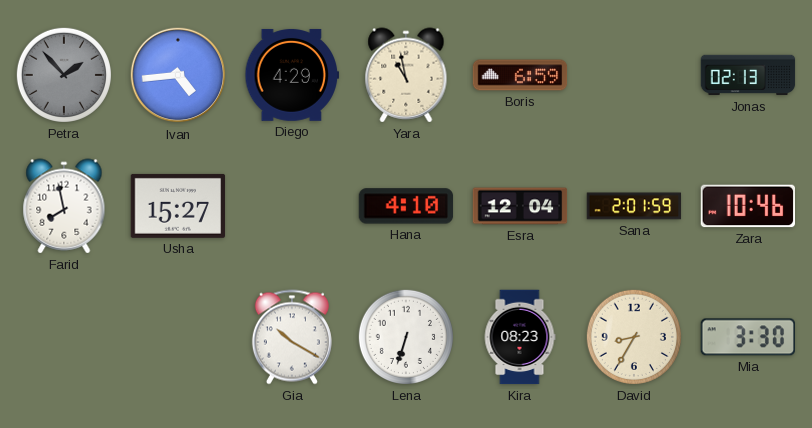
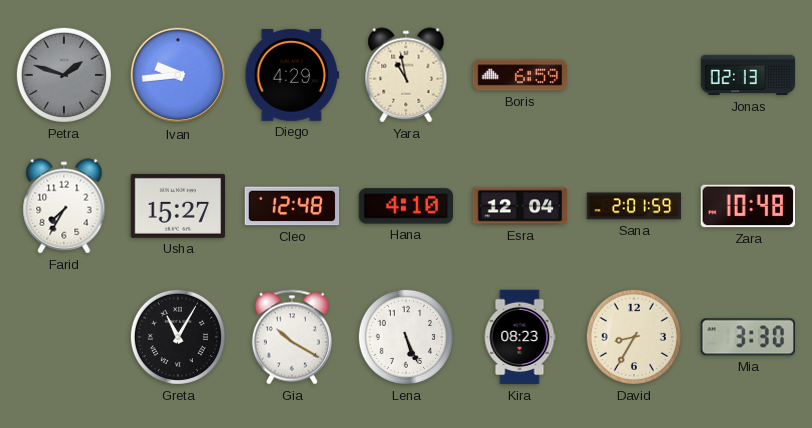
Petra: 1:53 -> 1:48
Ivan: 4:44 -> 9:44
Farid: 7:58 -> 7:35
Cleo: none -> 12:48
Zara: 10:46 -> 10:48
Greta: none -> 11:05
Lena: 6:33 -> 5:26
